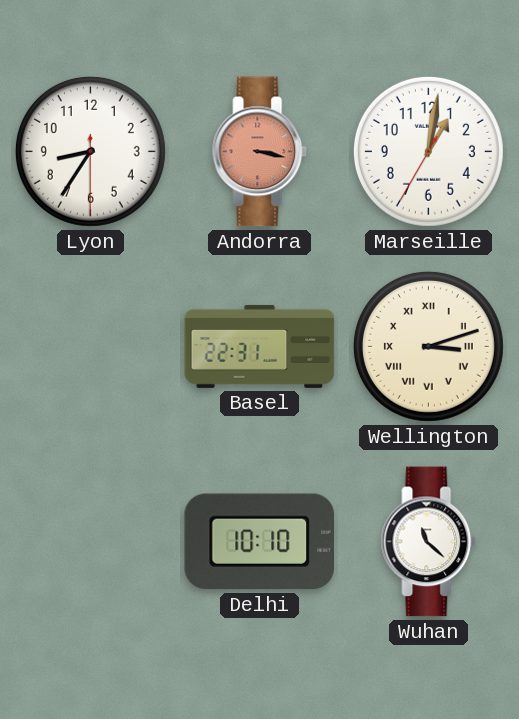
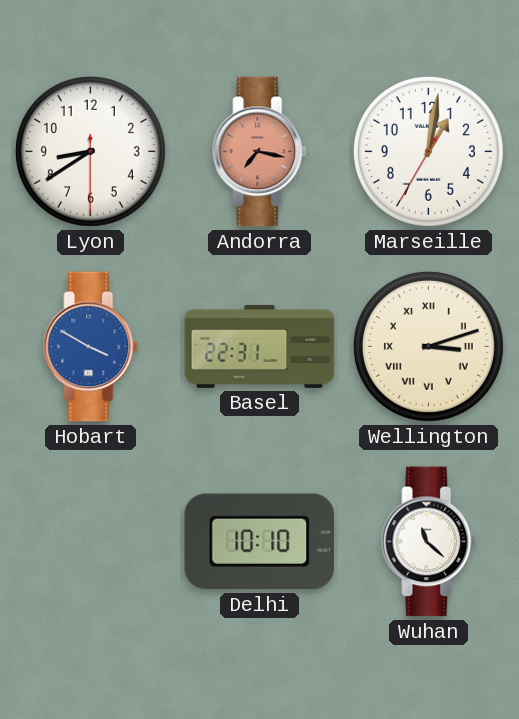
Lyon: 8:35 -> 8:39
Andorra: 3:17 -> 7:17
Hobart: none -> 3:50
